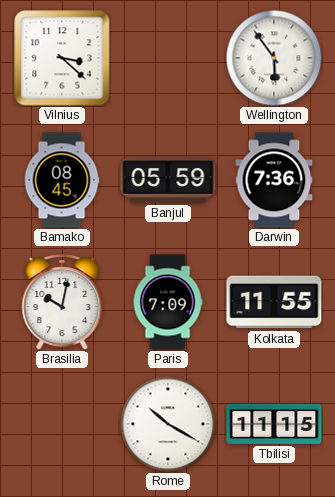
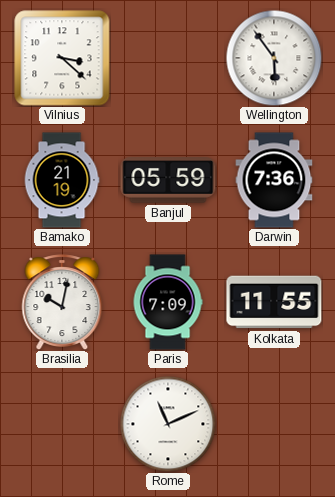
Bamako: 08:45 -> 21:19
Rome: 10:20 -> 11:11
Tbilisi: 11:15 -> none
